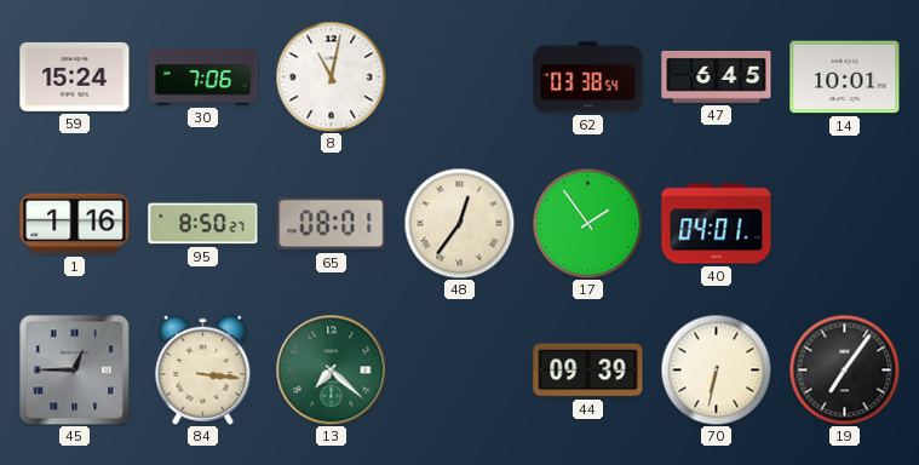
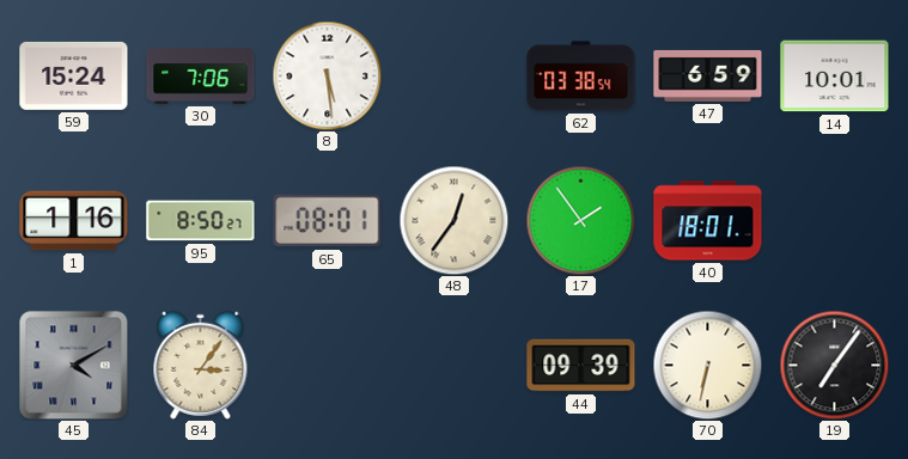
8: 11:02 -> 5:29
47: 6:45 -> 6:59
40: 04:01 -> 18:01
45: 12:45 -> 4:10
84: 3:16 -> 3:06
13: 7:22 -> none
